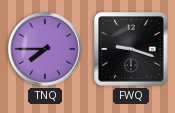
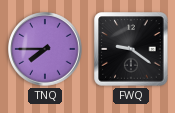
FWQ: 9:18 -> 9:21
